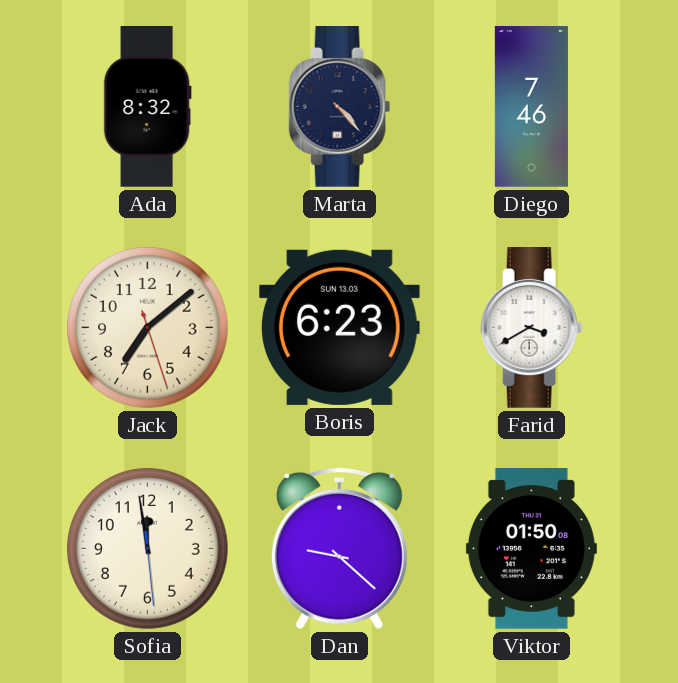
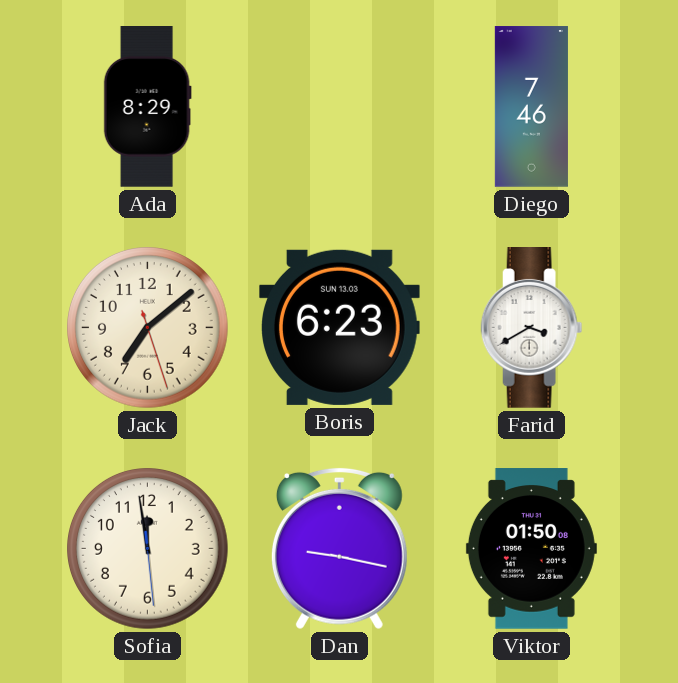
Ada: 8:32 -> 8:29
Marta: 4:23 -> none
Dan: 9:22 -> 9:17
